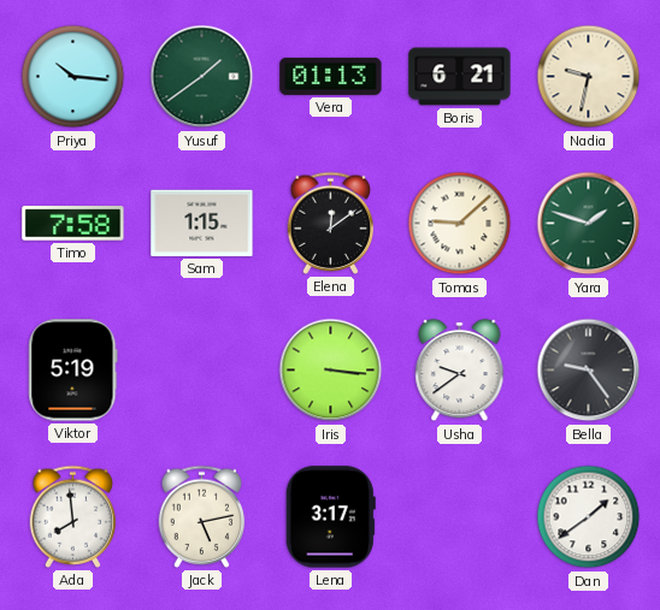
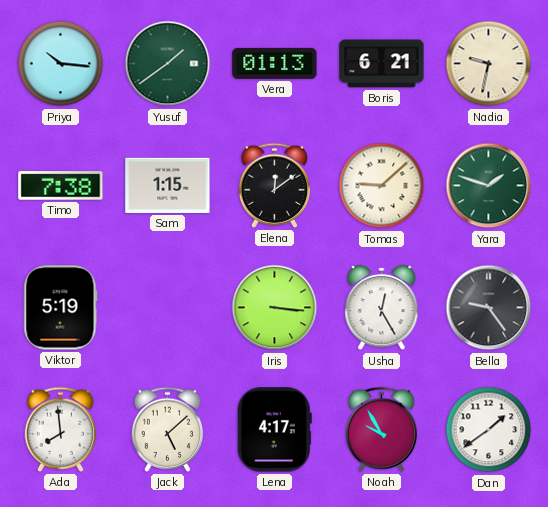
Timo: 7:58 -> 7:38
Usha: 9:39 -> 12:25
Jack: 5:13 -> 5:08
Lena: 3:17 -> 4:17
Noah: none -> 9:55
